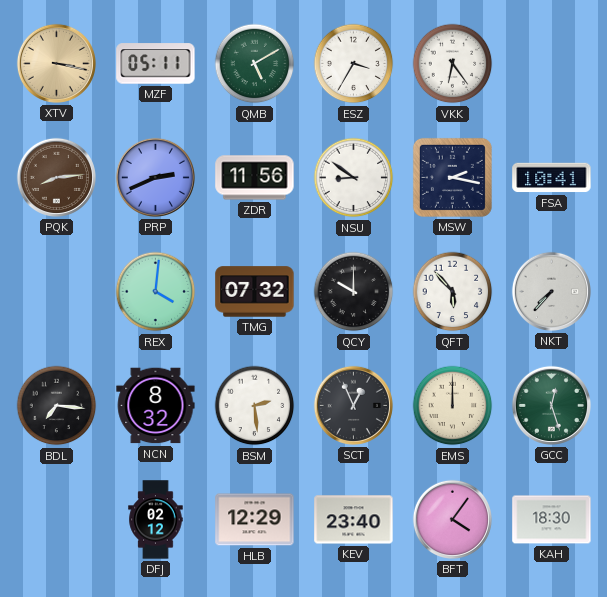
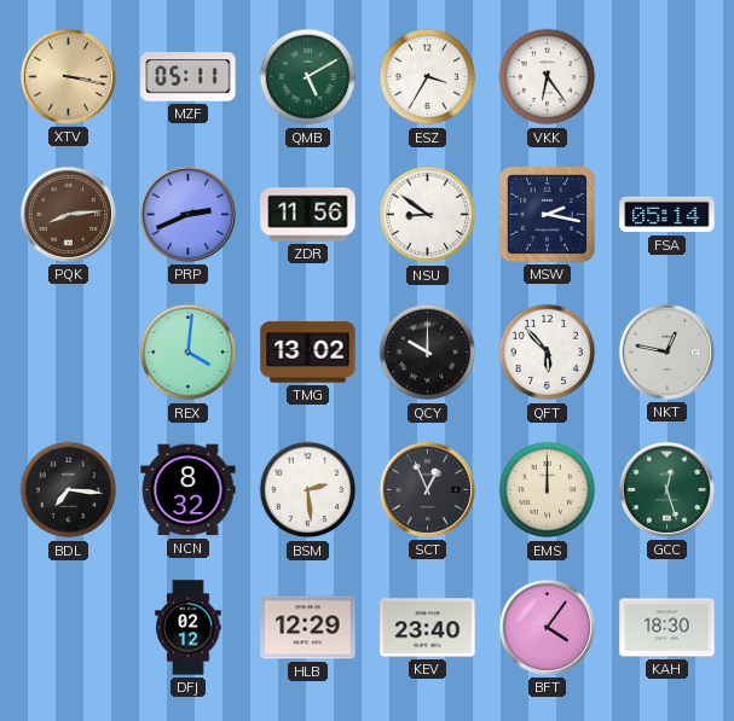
FSA: 10:41 -> 05:14
TMG: 07:32 -> 13:02
NKT: 7:37 -> 12:47
